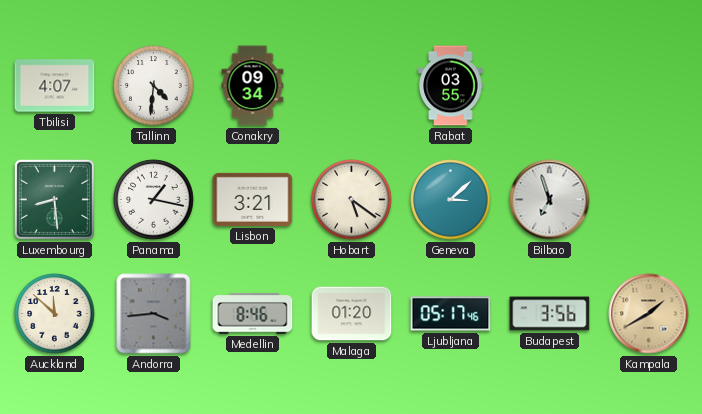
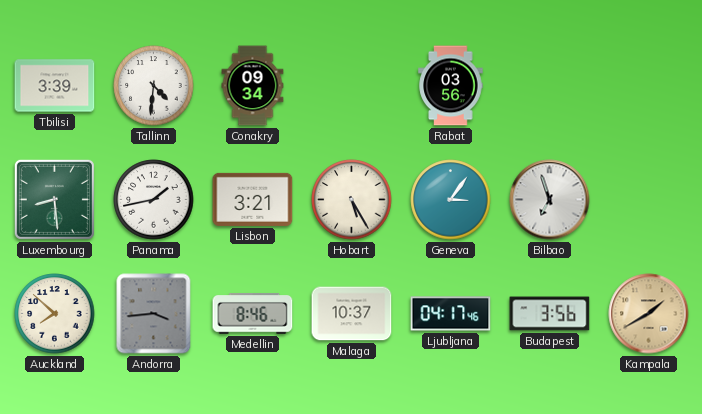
Tbilisi: 4:07 -> 3:39
Rabat: 03:55 -> 03:56
Panama: 1:17 -> 1:43
Hobart: 5:21 -> 5:25
Geneva: 3:08 -> 3:06
Auckland: 11:52 -> 7:52
Malaga: 01:20 -> 10:37
Ljubljana: 05:17 -> 04:17
